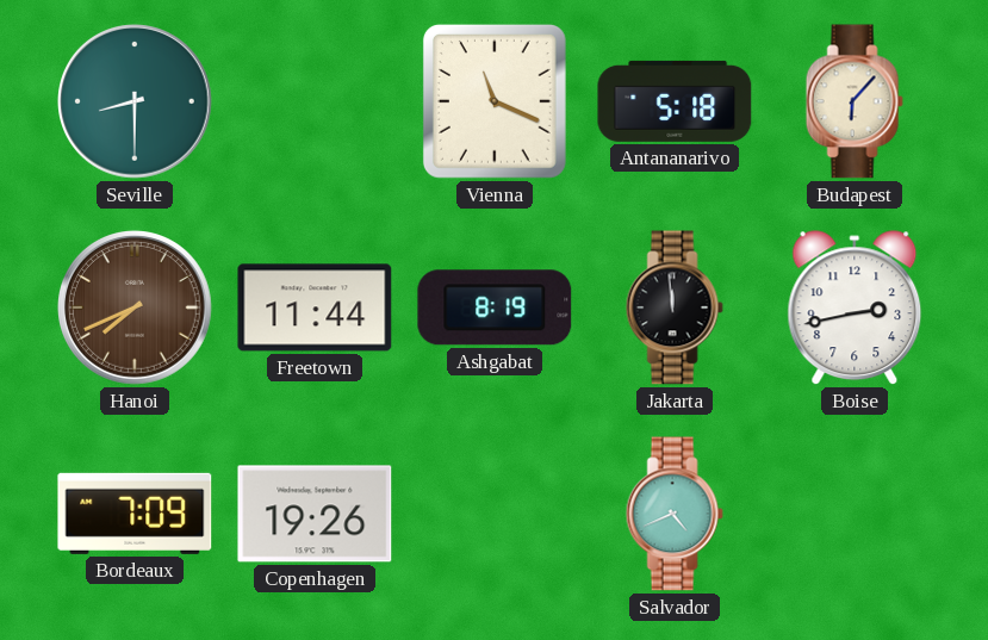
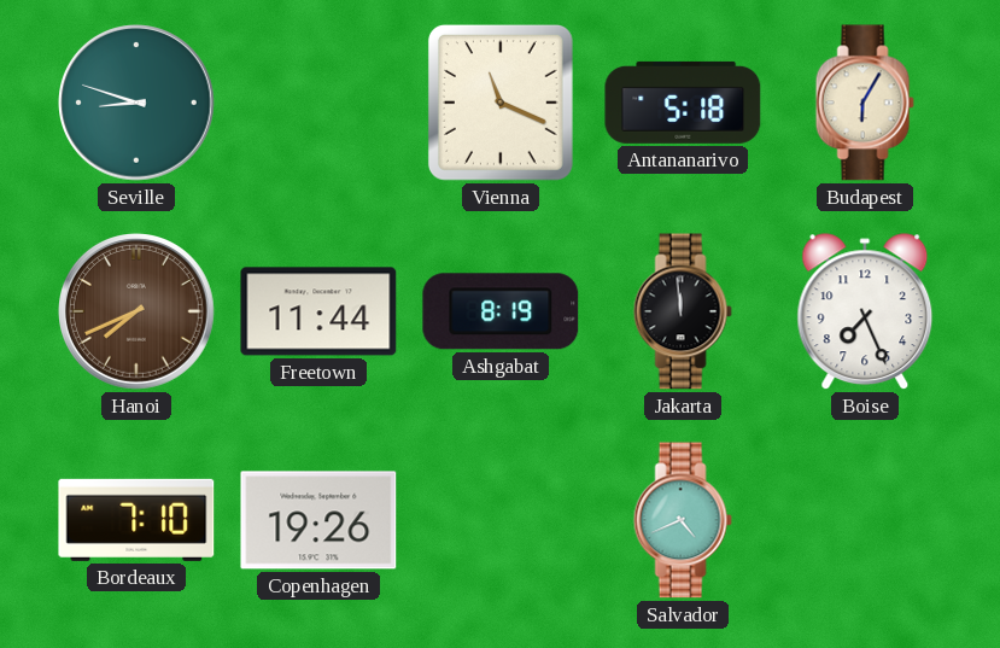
Seville: 8:30 -> 8:48
Budapest: 6:07 -> 6:05
Boise: 2:43 -> 7:26
Bordeaux: 7:09 -> 7:10
